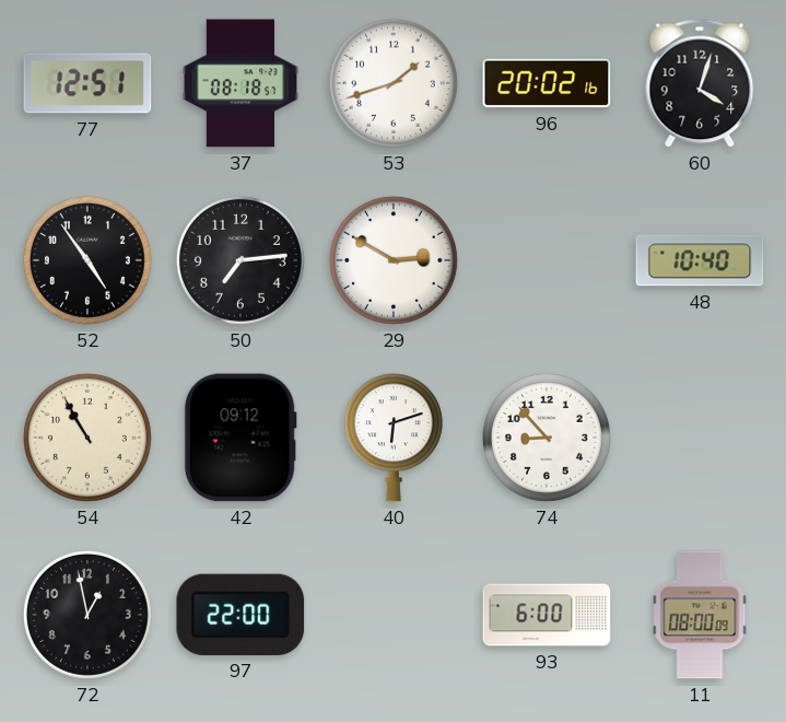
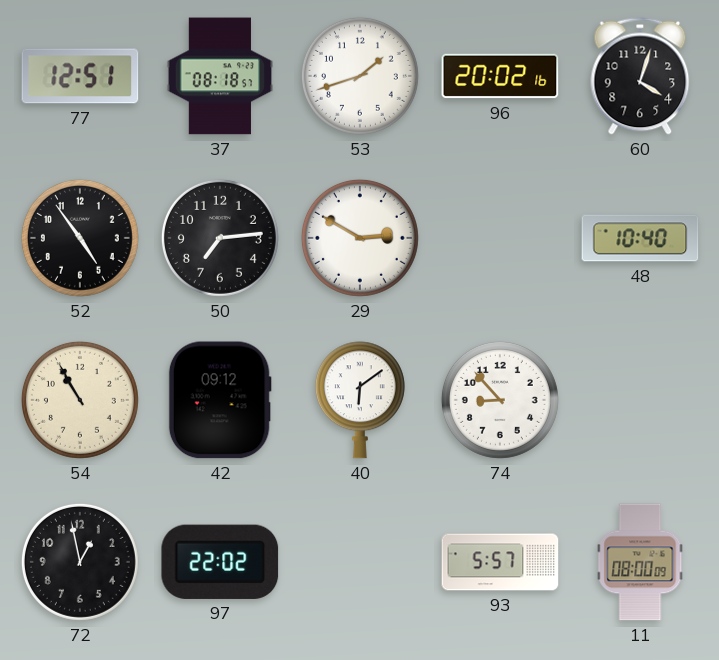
40: 6:12 -> 6:09
97: 22:00 -> 22:02
93: 6:00 -> 5:57
